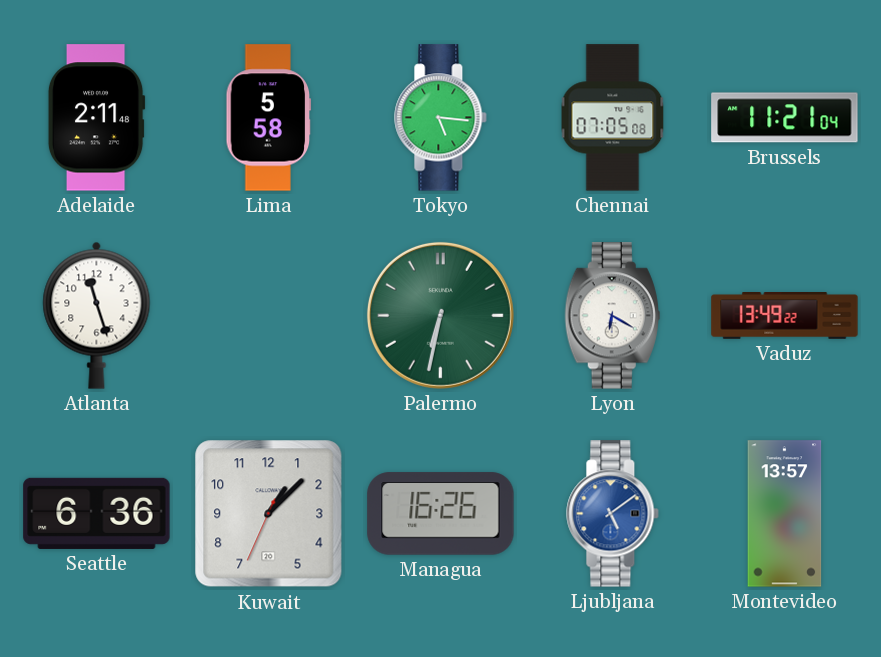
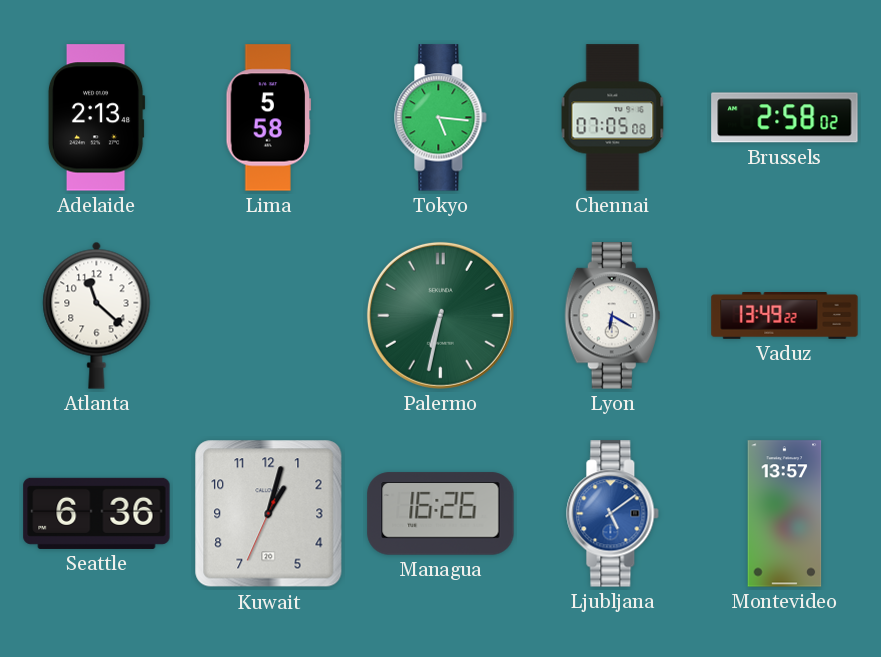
Adelaide: 2:11 -> 2:13
Brussels: 11:21 -> 2:58
Atlanta: 11:27 -> 11:22
Kuwait: 1:07 -> 1:02
